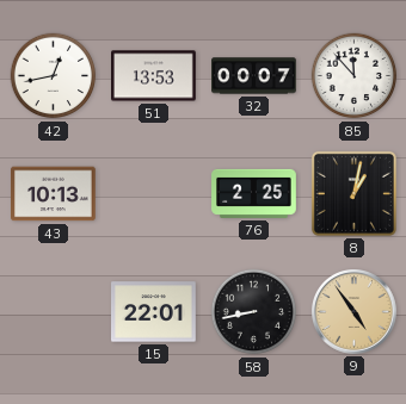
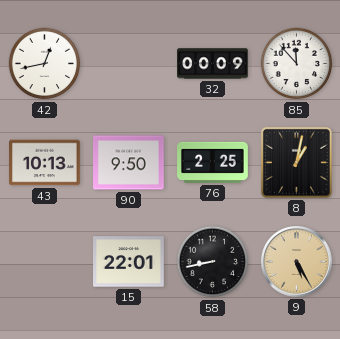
51: 13:53 -> none
32: 00:07 -> 00:09
90: none -> 9:50
9: 4:54 -> 5:25
